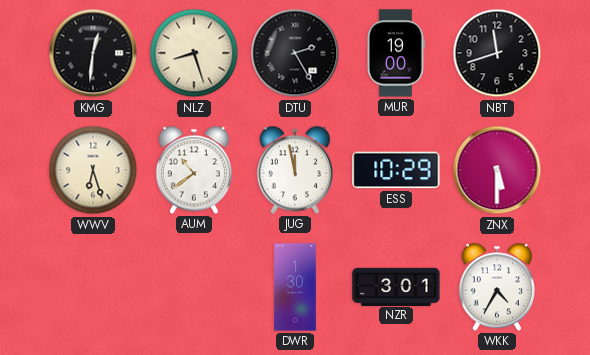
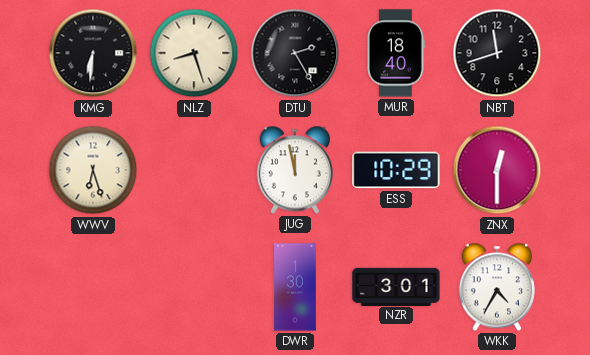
KMG: 12:31 -> 6:31
MUR: 19:00 -> 18:40
AUM: 10:39 -> none
ZNX: 5:30 -> 12:30
